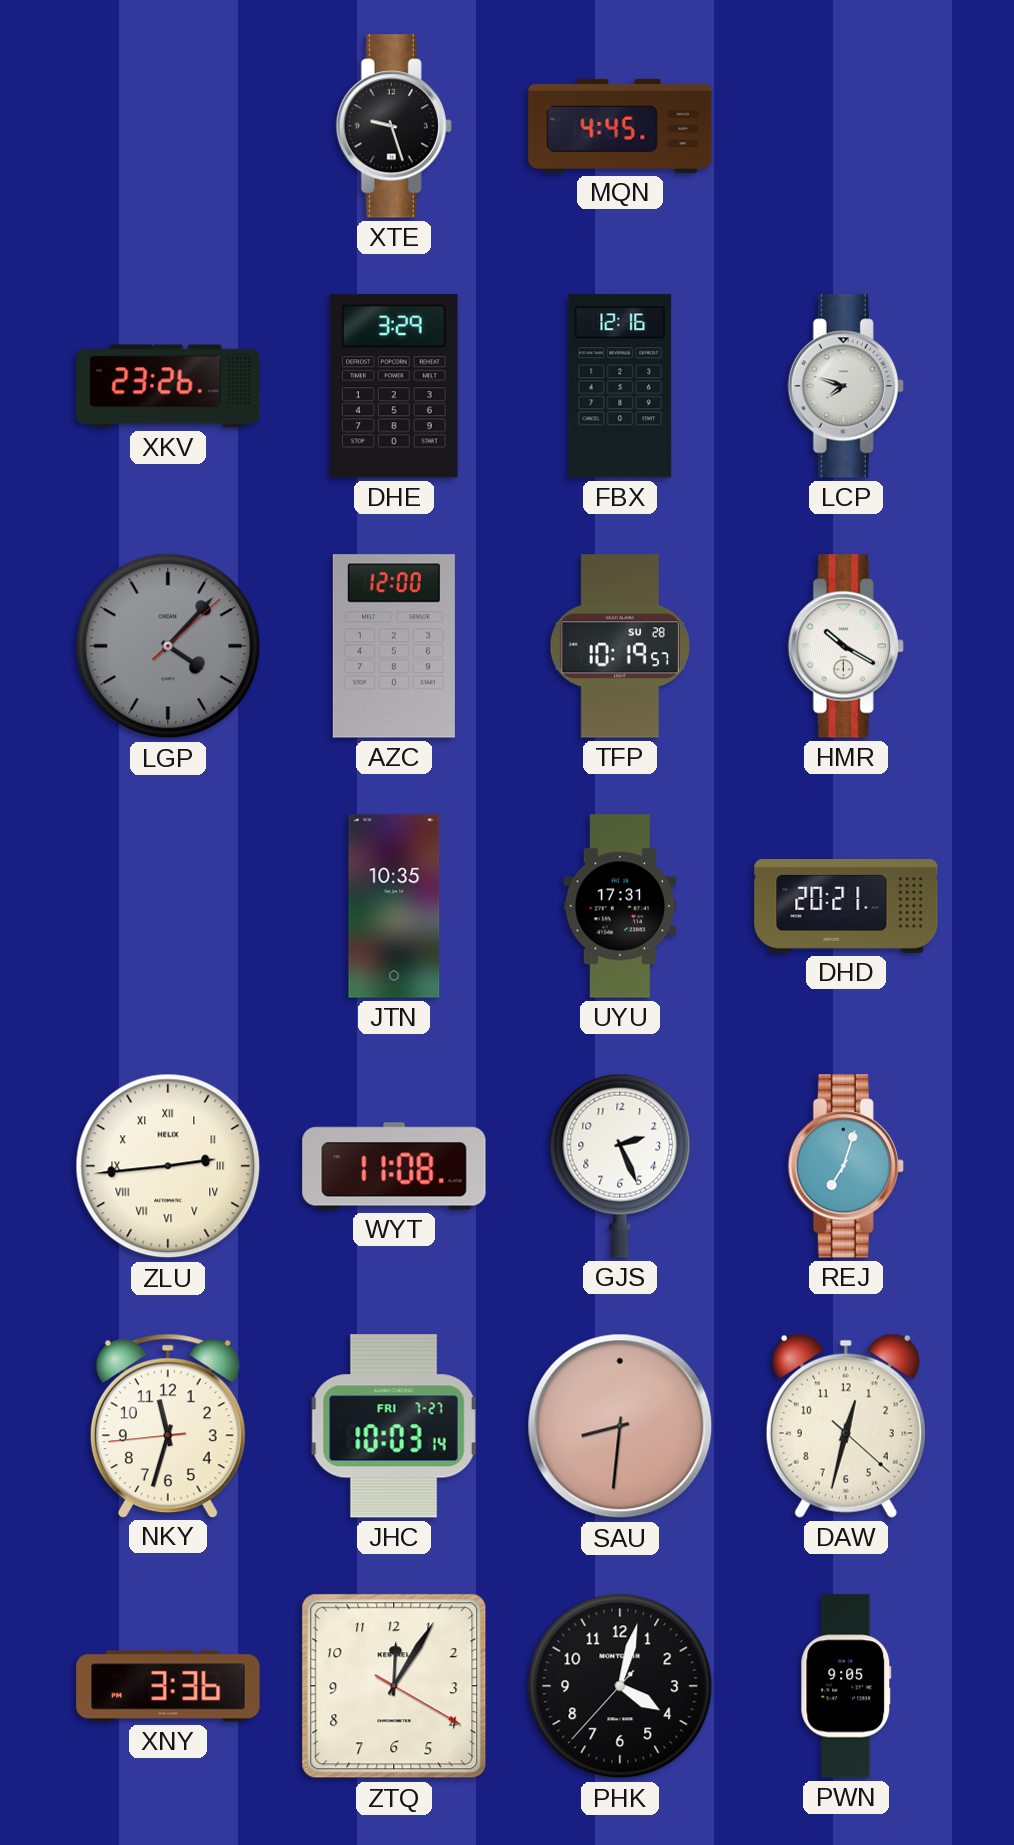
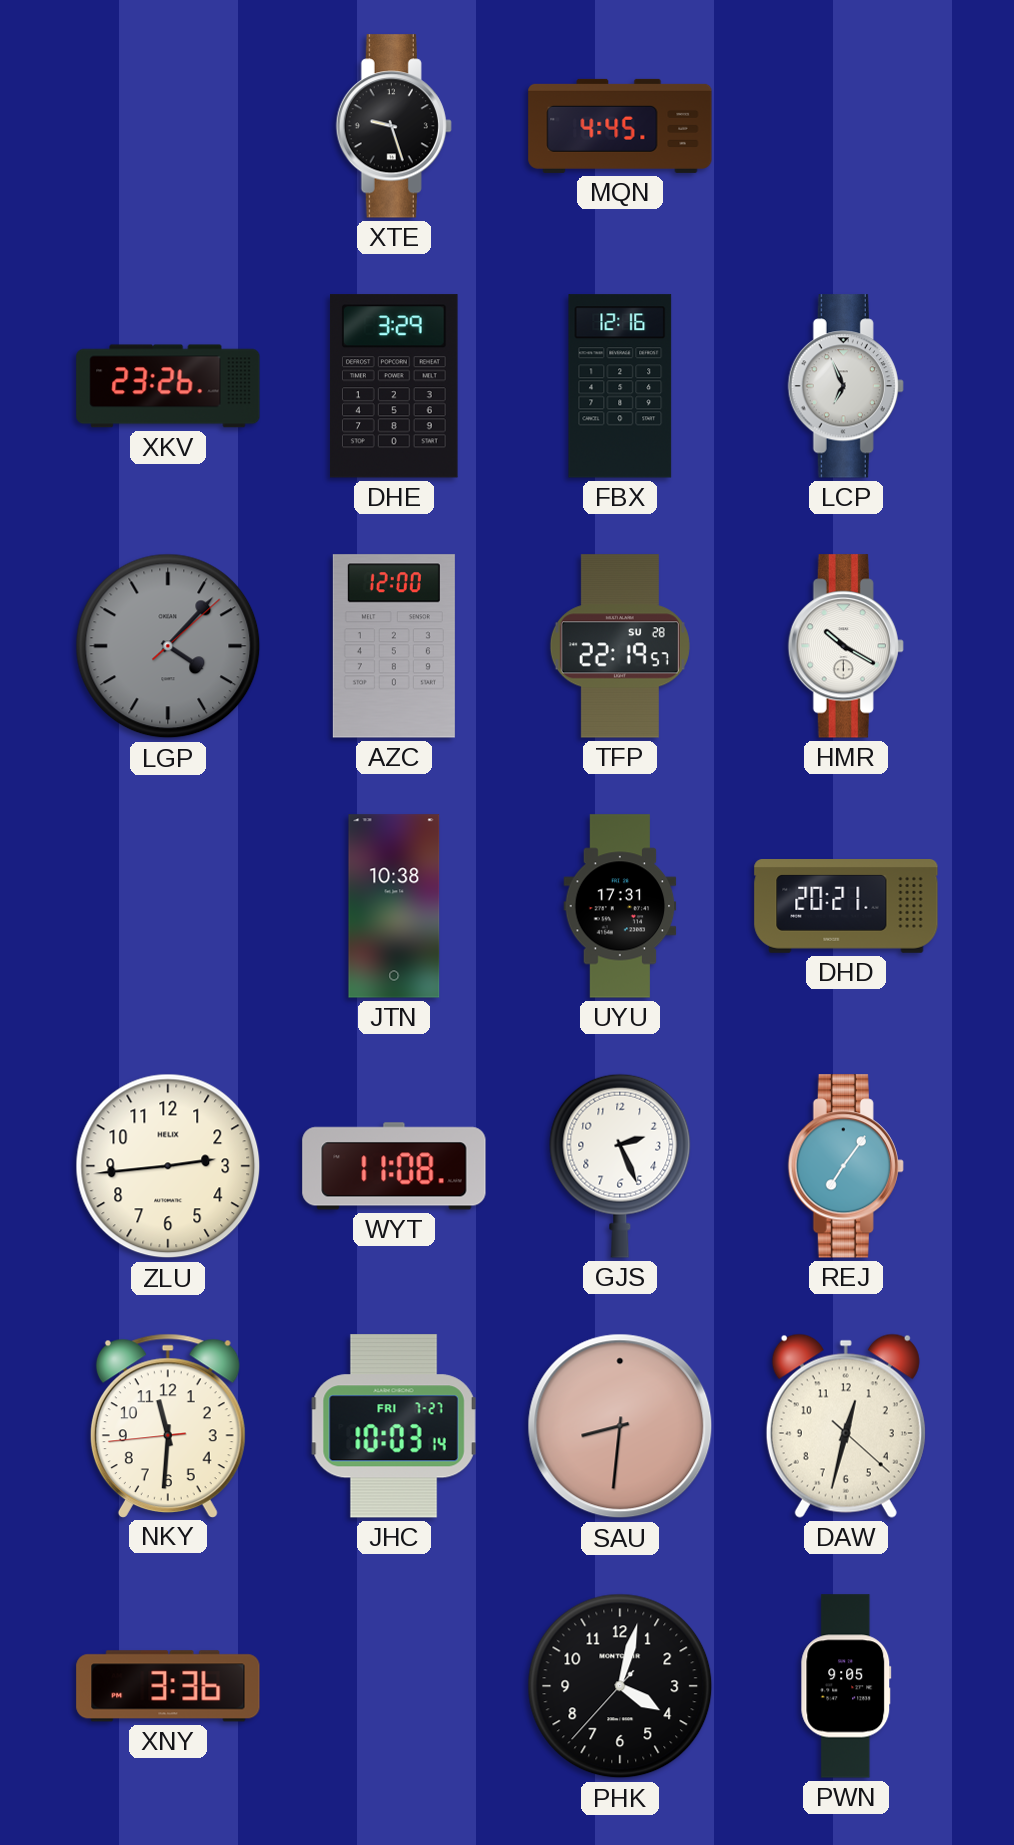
LCP: 7:48 -> 6:56
TFP: 10:19 -> 22:19
JTN: 10:35 -> 10:38
ZLU numerals: Roman -> Arabic
REJ: 7:03 -> 7:06
NKY: 11:32 -> 11:30
ZTQ: 12:05 -> none
